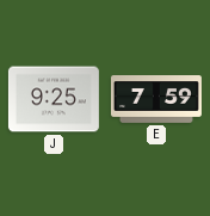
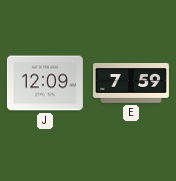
J: 9:25 -> 12:09
